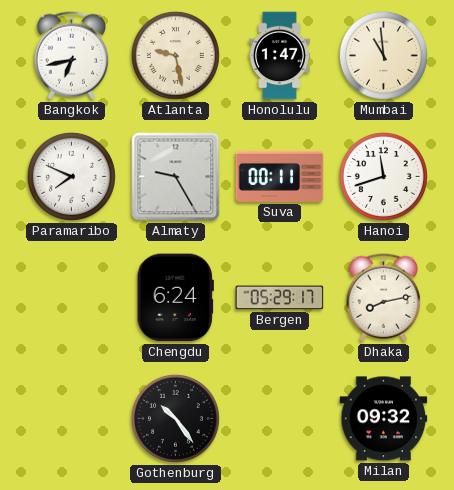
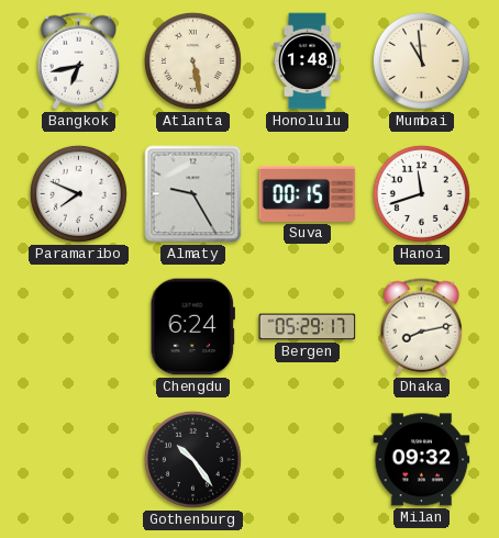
Atlanta: 9:28 -> 5:28
Honolulu: 1:47 -> 1:48
Suva: 00:11 -> 00:15
